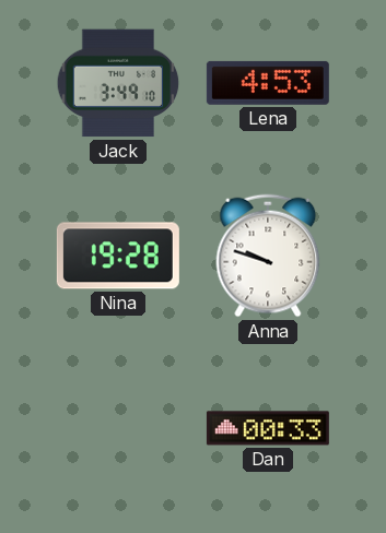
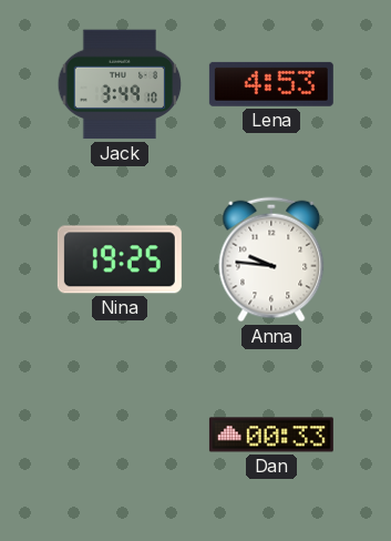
Nina: 19:28 -> 19:25
Anna: 9:48 -> 9:46
